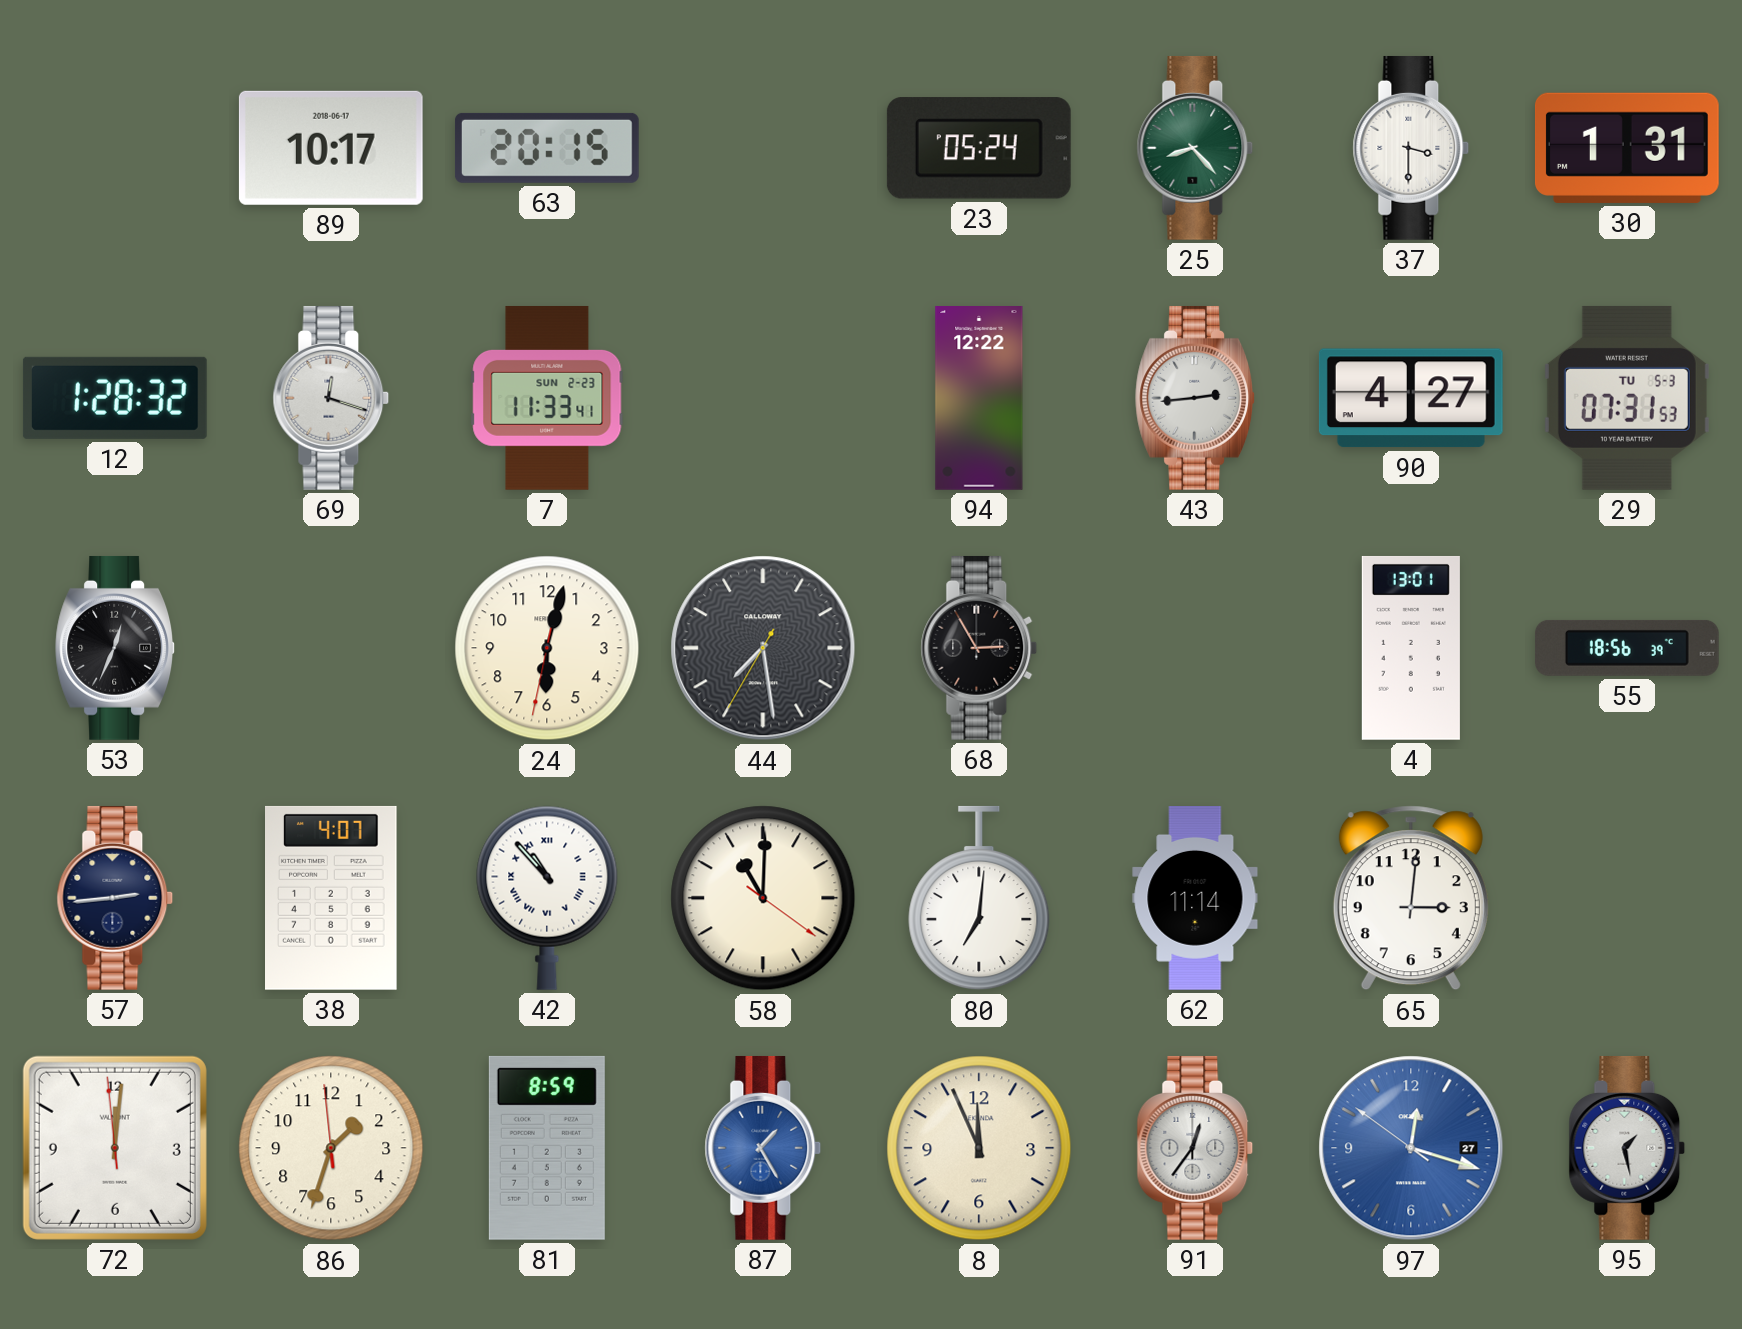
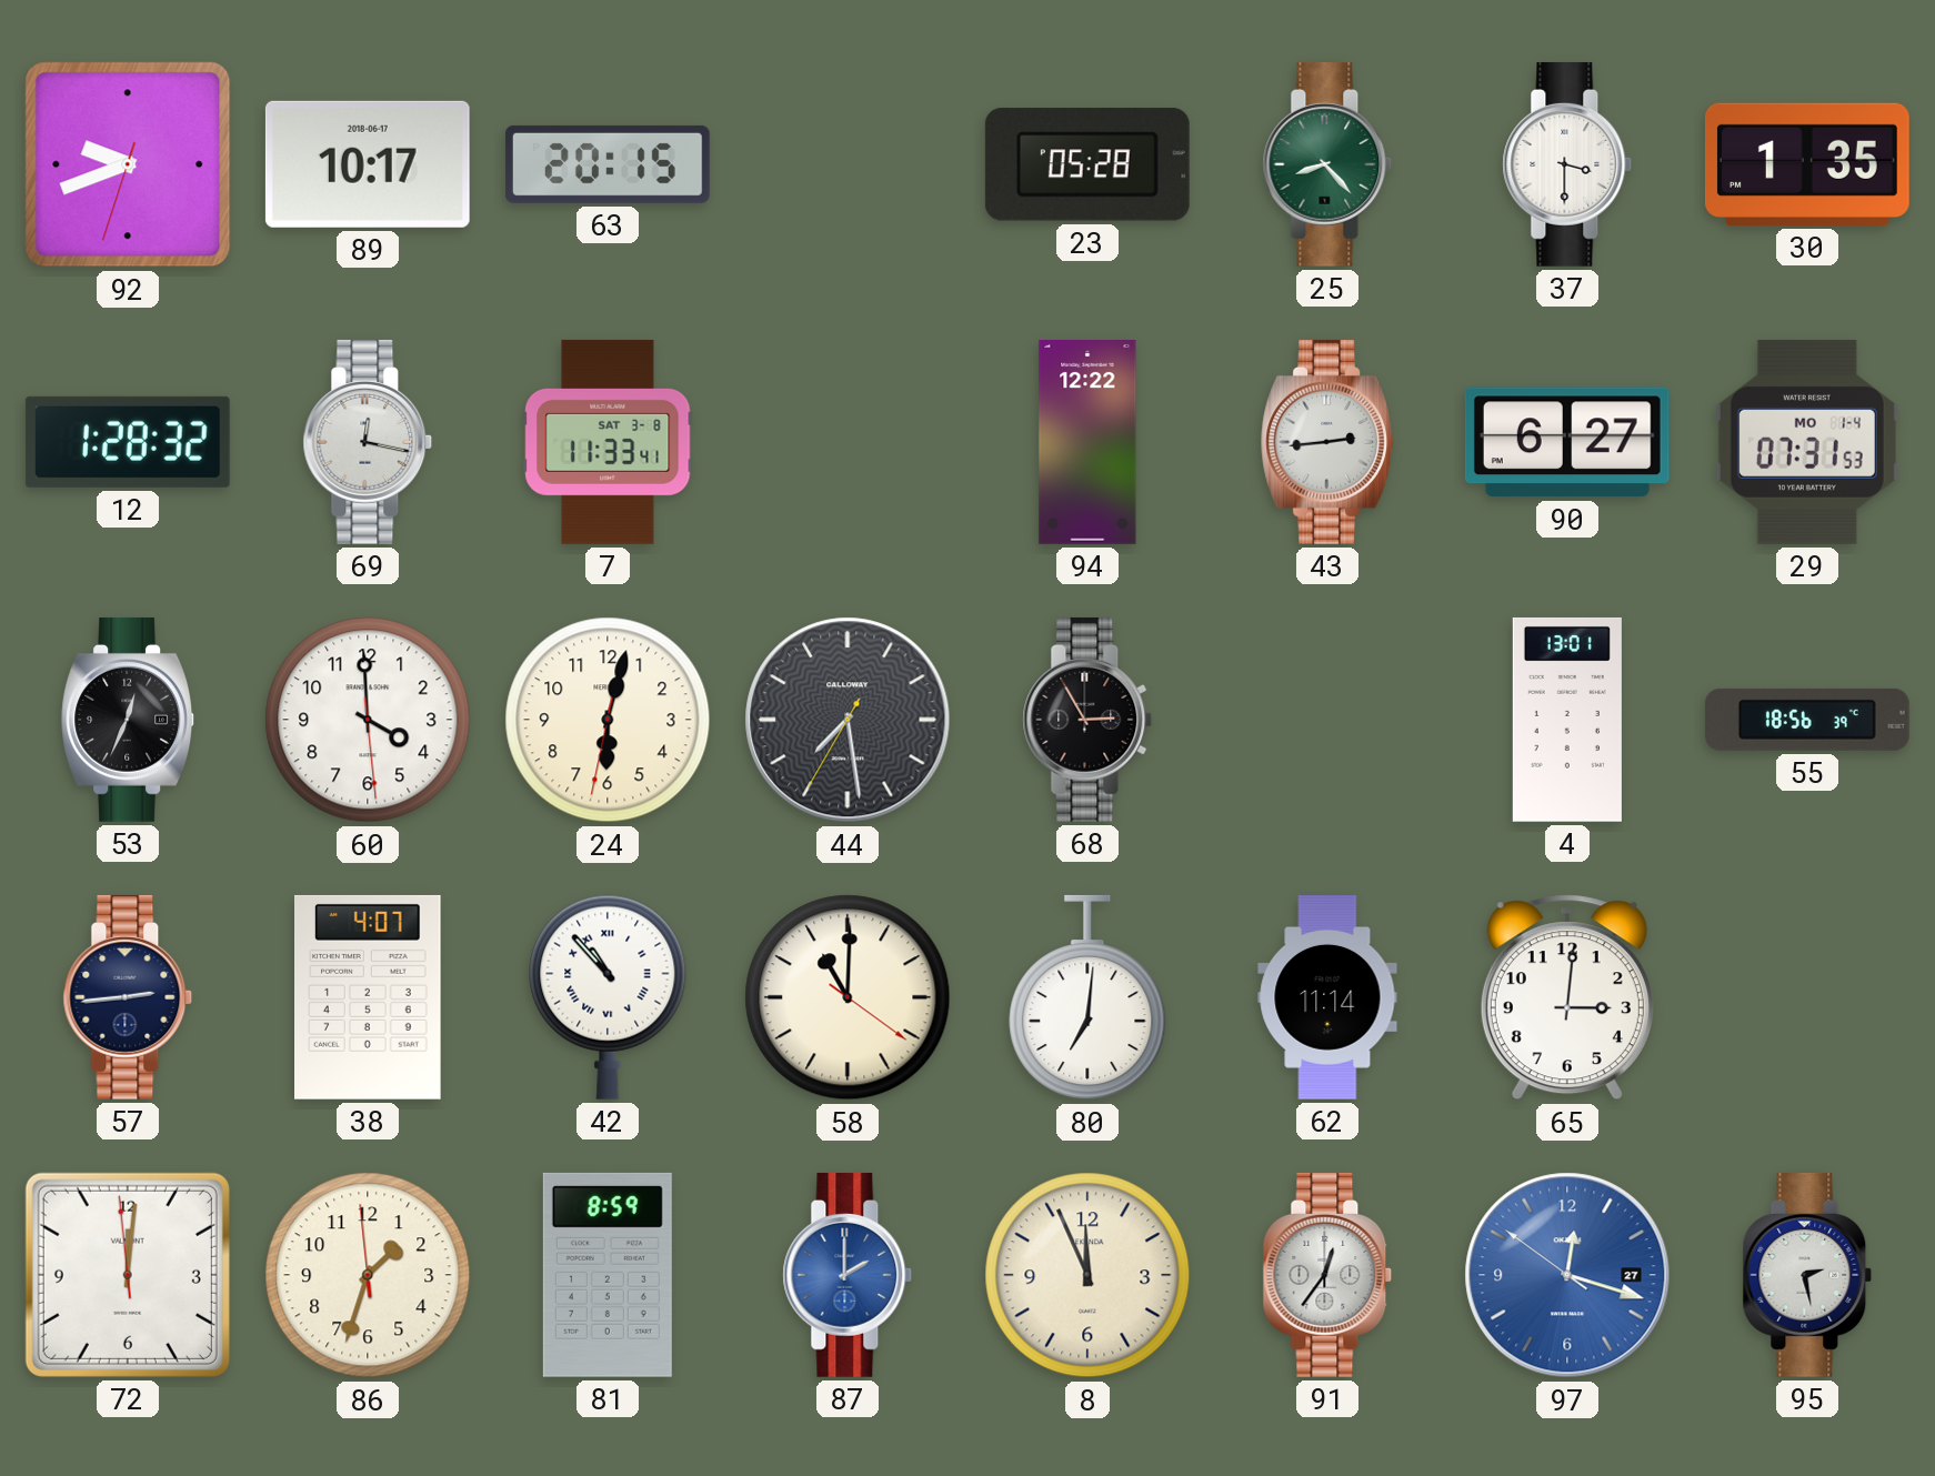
92: none -> 9:41
23: 05:24 -> 05:28
30: 1:31 -> 1:35
69: 12:18 -> 12:17
7 date: SUN 2-23 -> SAT 3-8
90: 4:27 -> 6:27
29 date: TU 5-3 -> MO 1-4
60: none -> 3:59
87: 1:25 -> 2:00
95: 1:28 -> 2:28
